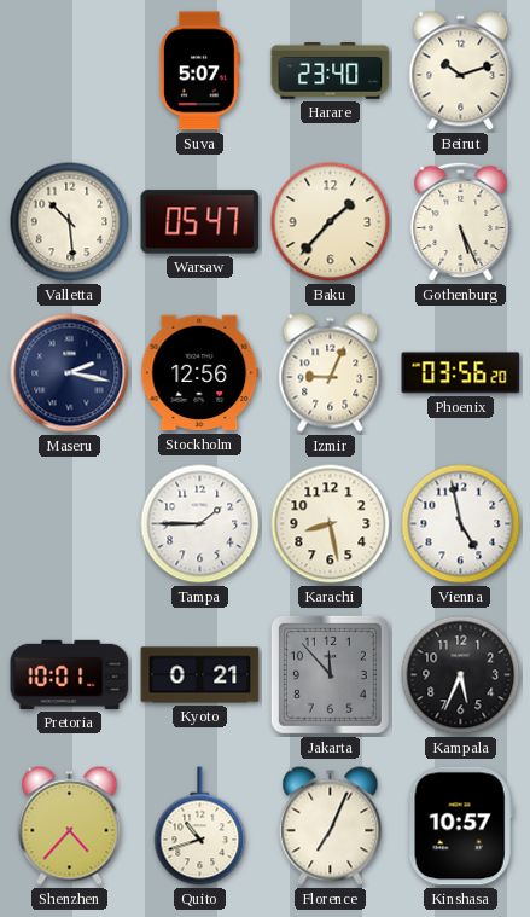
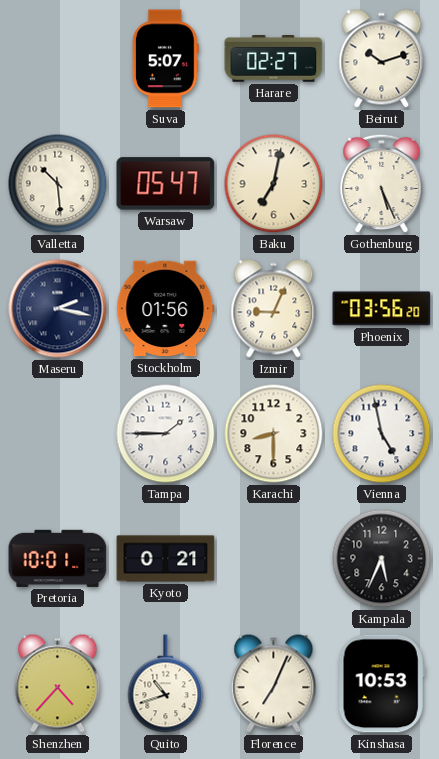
Harare: 23:40 -> 02:27
Baku: 1:37 -> 7:02
Stockholm: 12:56 -> 01:56
Karachi: 8:28 -> 8:30
Jakarta: 11:53 -> none
Kinshasa: 10:57 -> 10:53
